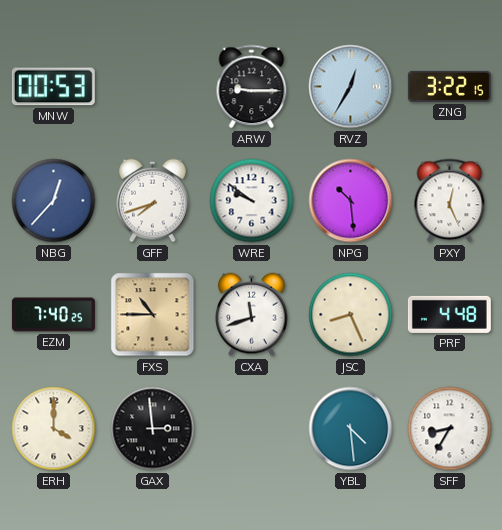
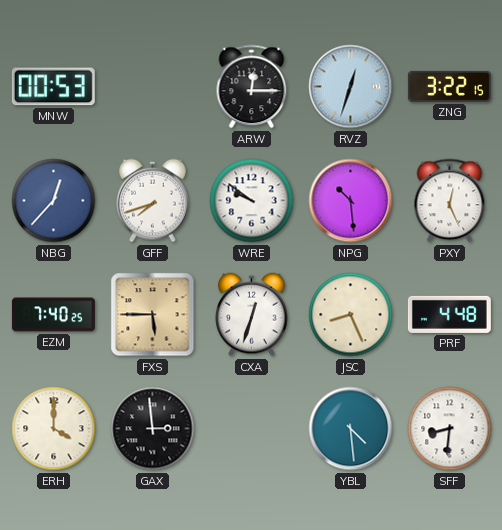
ARW: 9:15 -> 12:15
RVZ: 12:35 -> 12:33
FXS: 10:45 -> 5:45
CXA: 11:42 -> 12:33
SFF: 8:35 -> 8:31
